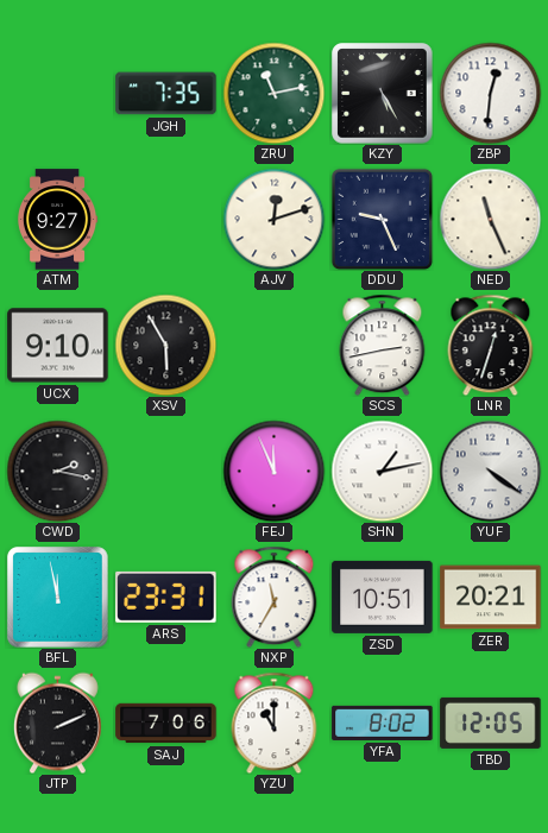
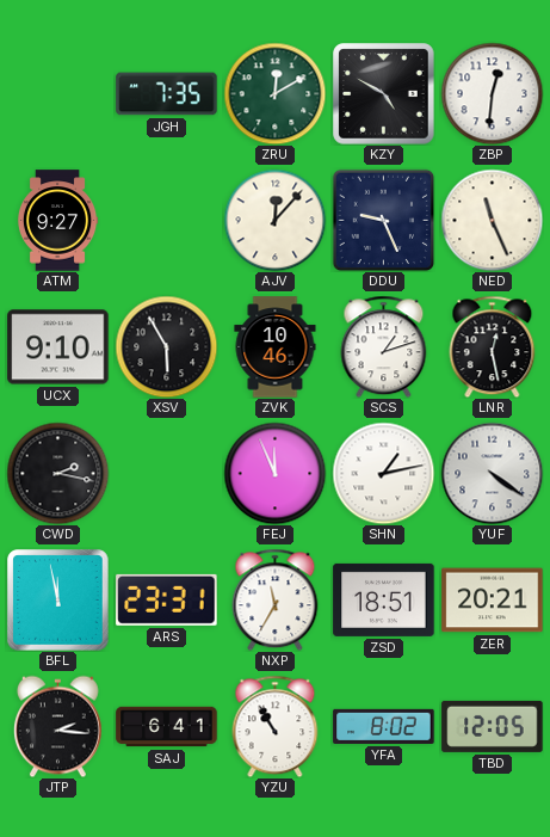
ZRU: 11:13 -> 12:10
KZY: 5:25 -> 4:50
AJV: 12:12 -> 12:07
ZVK: none -> 10:46
SCS: 2:43 -> 1:12
LNR: 12:33 -> 12:28
ZSD: 10:51 -> 18:51
JTP: 2:11 -> 2:16
SAJ: 7:06 -> 6:41
YZU: 11:00 -> 10:55
